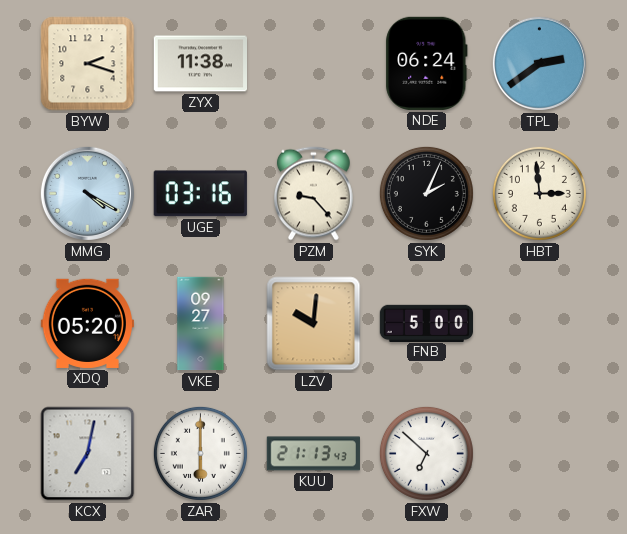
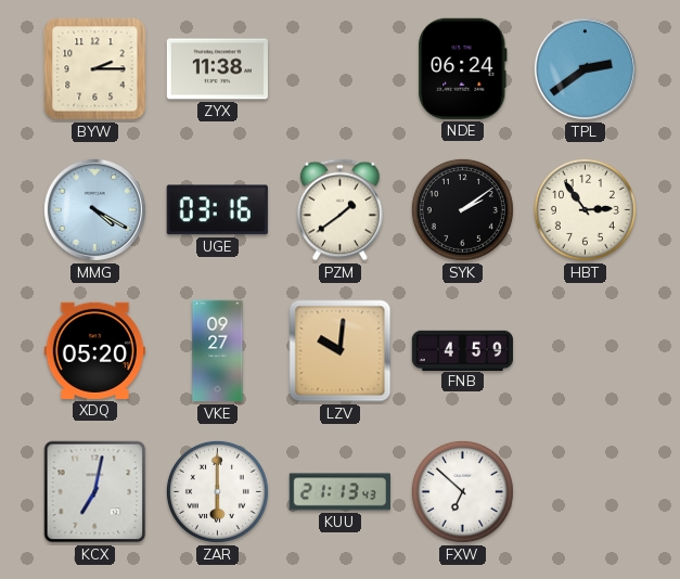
BYW: 2:18 -> 2:15
PZM: 9:23 -> 1:39
SYK: 2:04 -> 2:09
HBT: 2:59 -> 2:54
FNB: 5:00 -> 4:59
